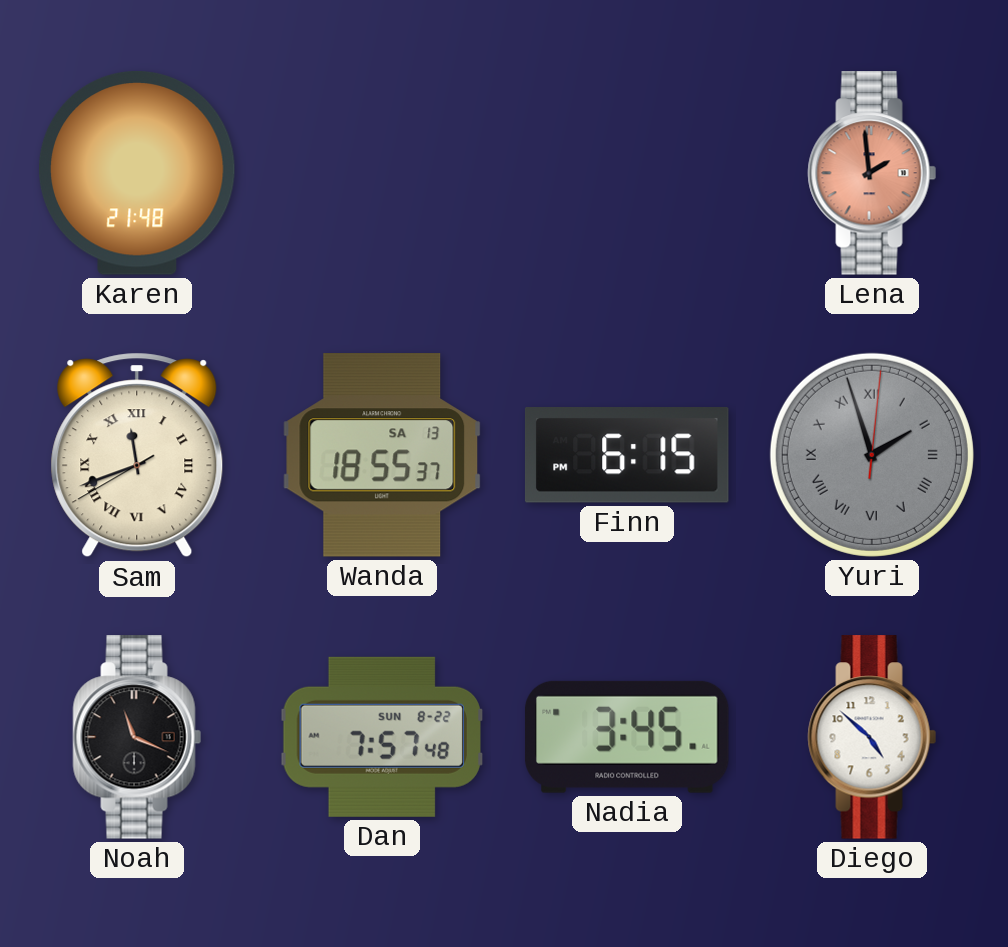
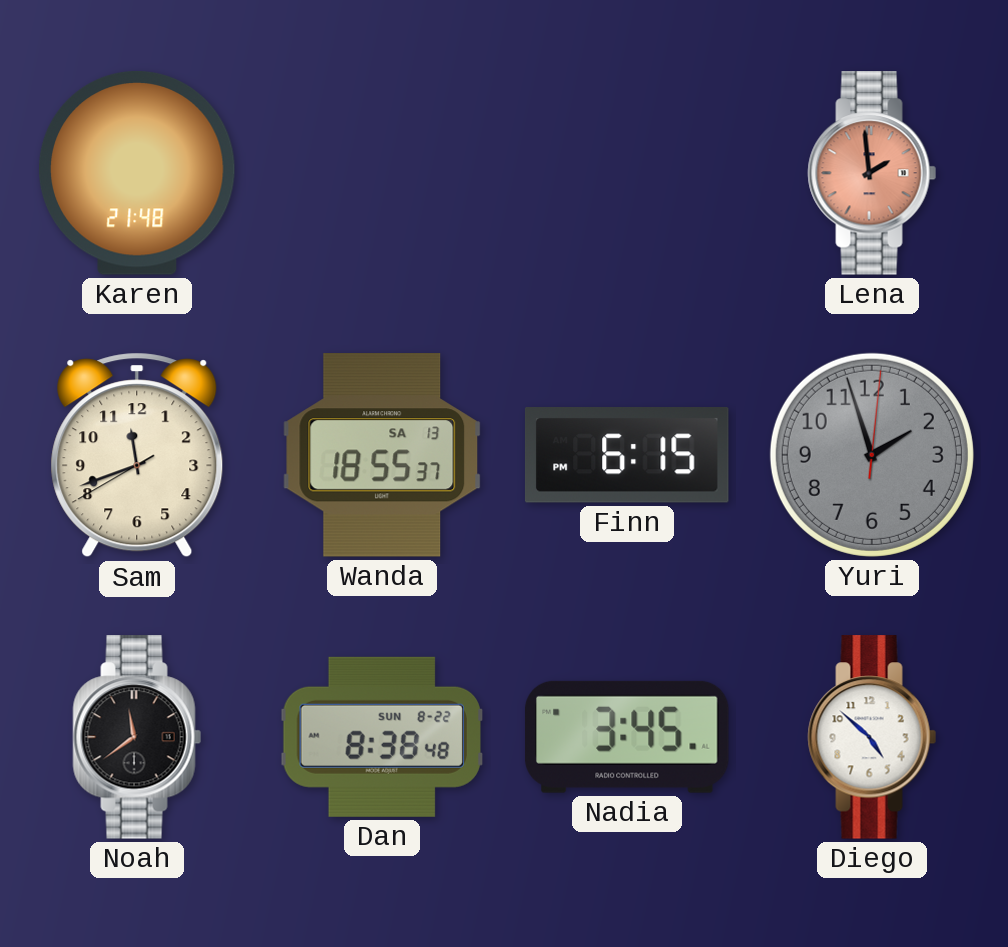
Sam numerals: Roman -> Arabic
Yuri numerals: Roman -> Arabic
Noah: 11:19 -> 11:39
Dan: 7:57 -> 8:38
